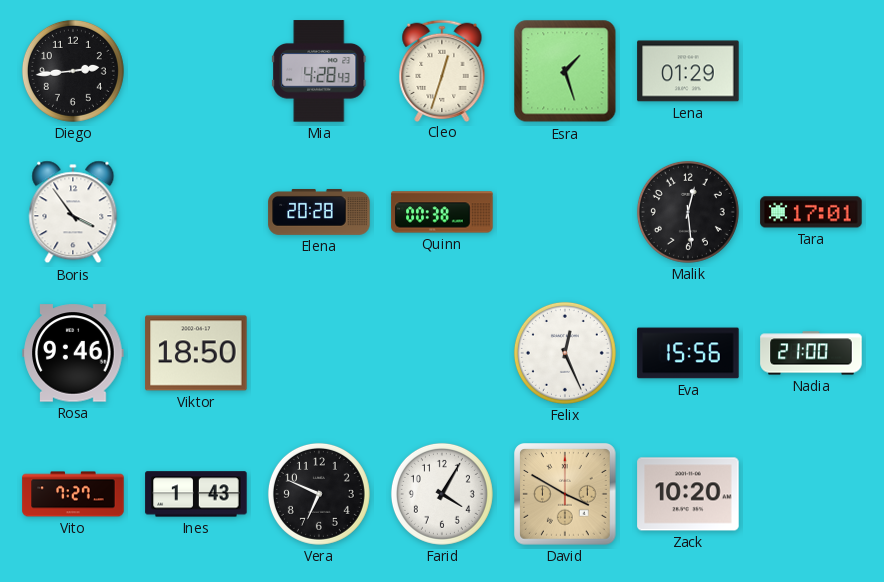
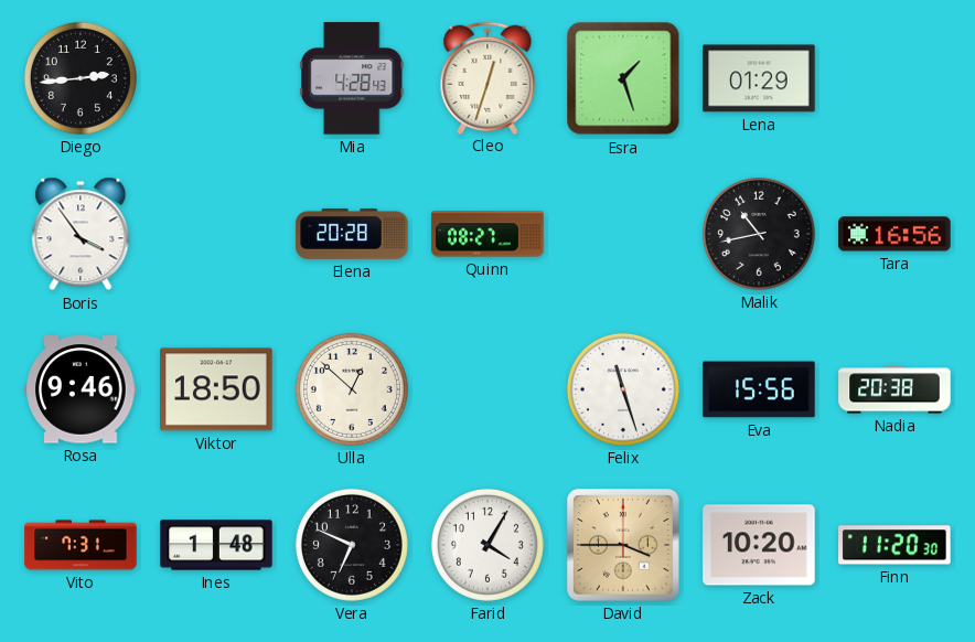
Quinn: 00:38 -> 08:27
Malik: 12:29 -> 10:43
Tara: 17:01 -> 16:56
Ulla: none -> 12:52
Felix: 12:26 -> 11:27
Nadia: 21:00 -> 20:38
Vito: 7:27 -> 7:31
Ines: 1:43 -> 1:48
David: 3:50 -> 3:45
Finn: none -> 11:20
